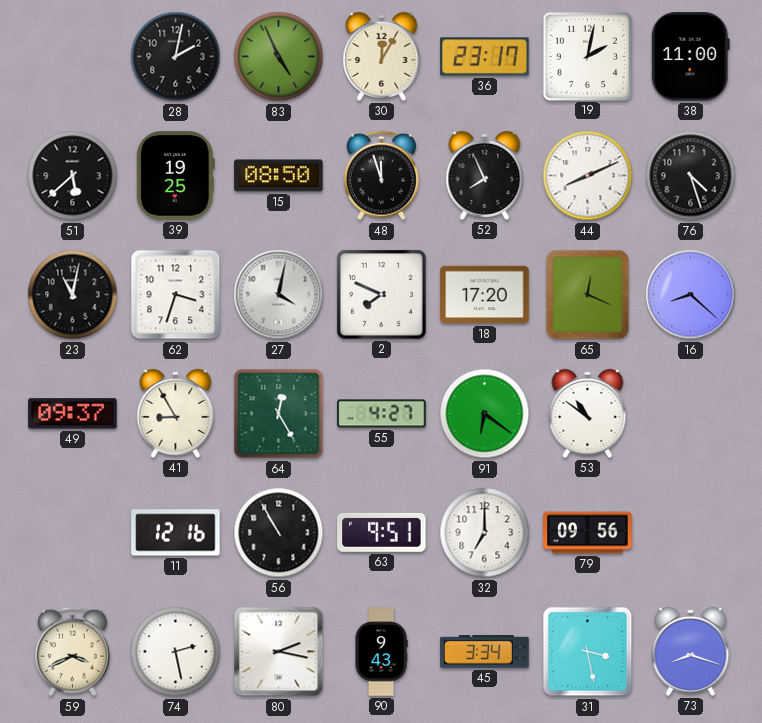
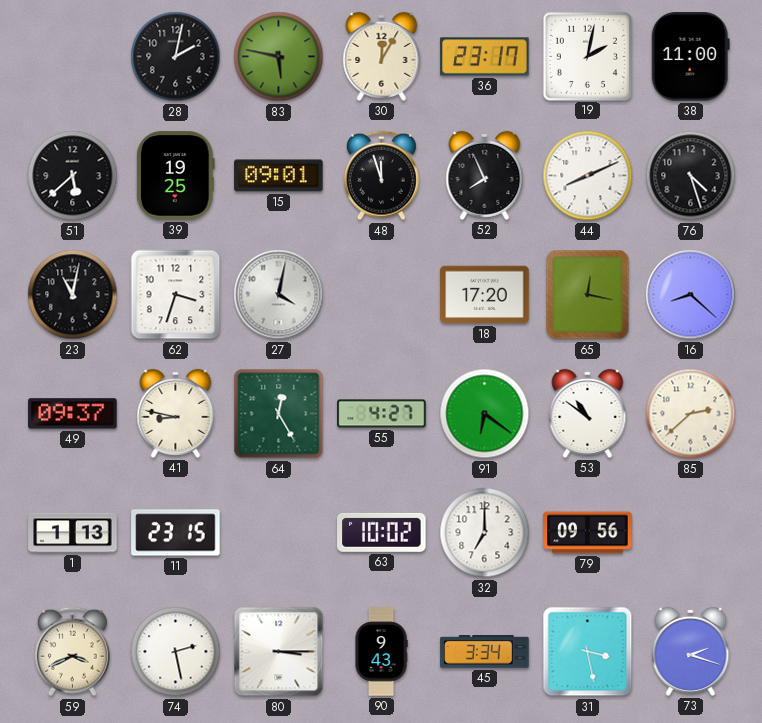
83: 4:56 -> 5:47
15: 08:50 -> 09:01
2: 7:49 -> none
65: 12:19 -> 12:17
41: 8:55 -> 8:47
85: none -> 2:38
1: none -> 1:13
11: 12:16 -> 23:15
56: 10:55 -> none
63: 9:51 -> 10:02
80: 2:17 -> 3:15
73: 8:18 -> 2:18
